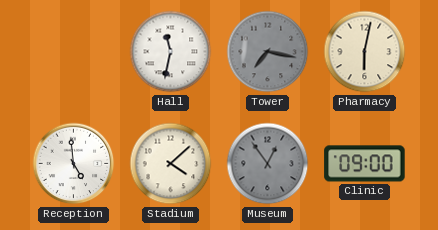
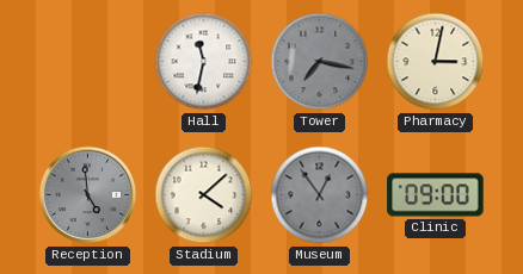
Pharmacy: 6:02 -> 3:02
Reception dial: white -> grey
